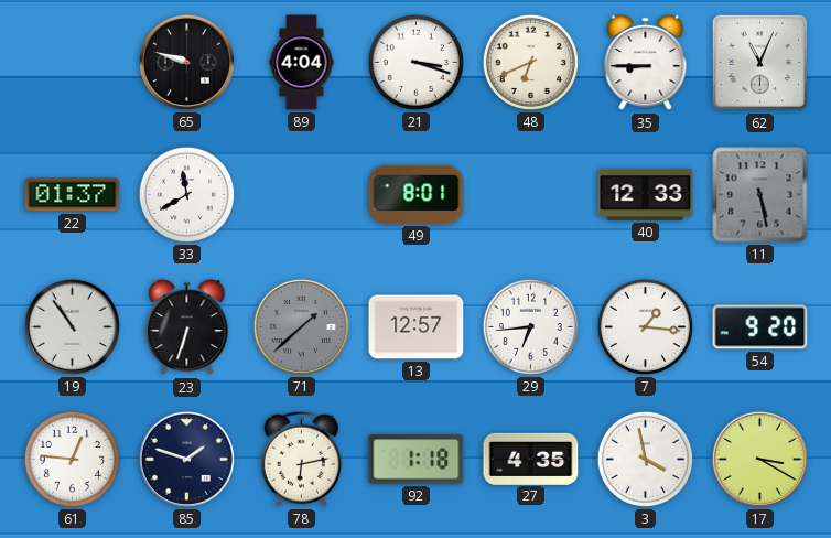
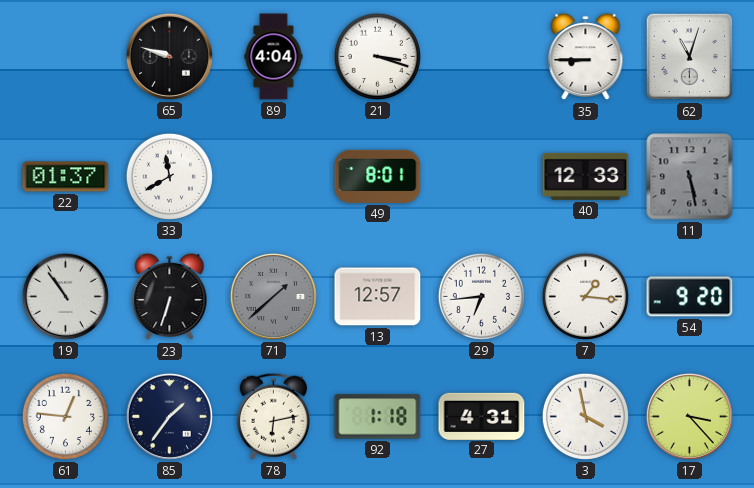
48: 6:41 -> none
62: 11:04 -> 11:03
85: 1:48 -> 1:36
27: 4:35 -> 4:31
17: 3:20 -> 3:23
